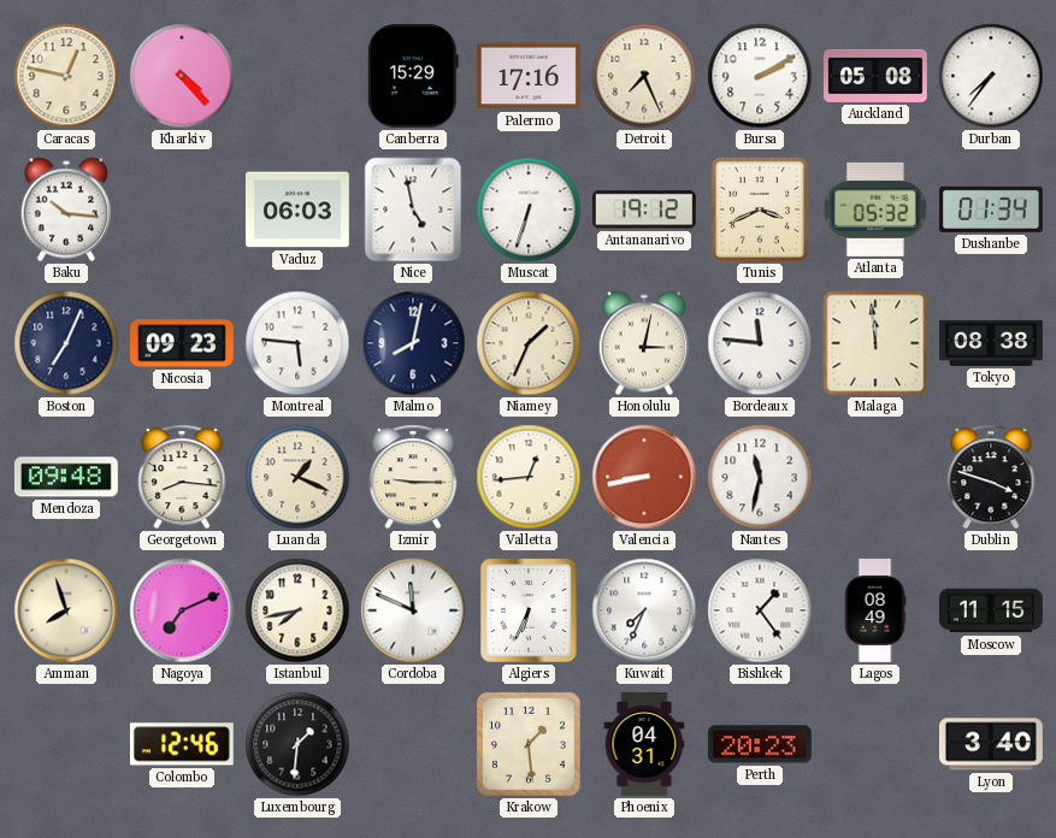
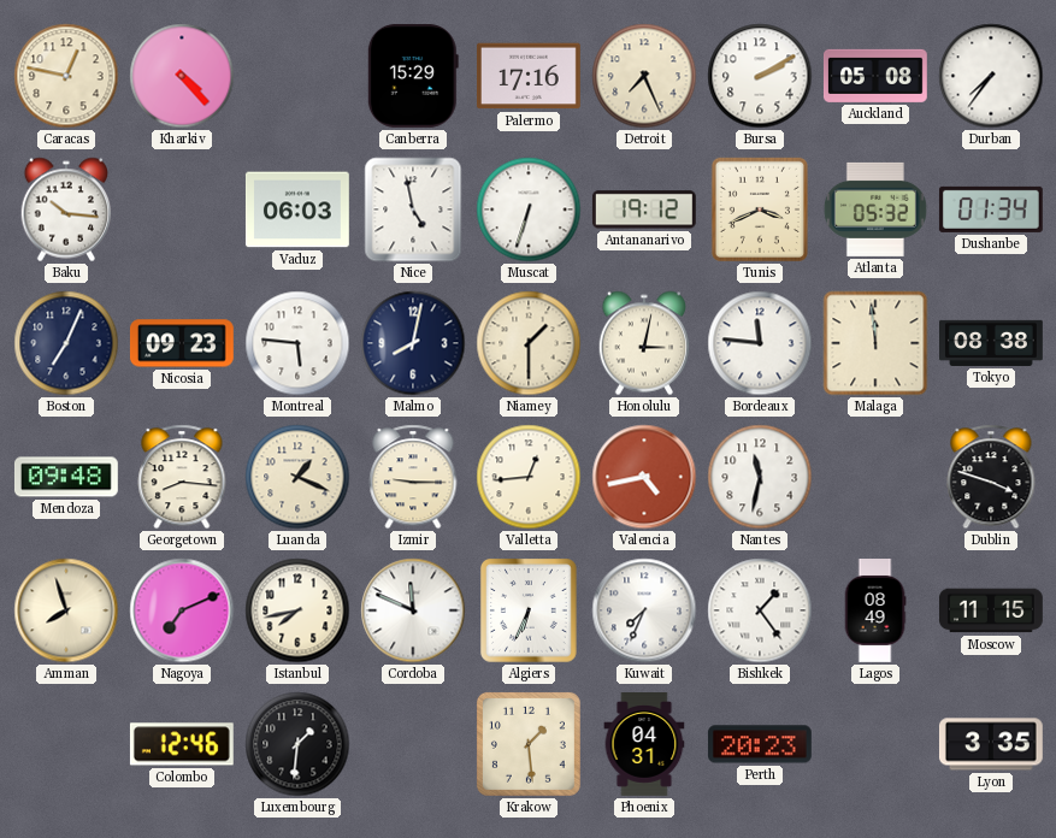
Niamey: 1:34 -> 1:30
Valencia: 8:43 -> 4:43
Lyon: 3:40 -> 3:35
